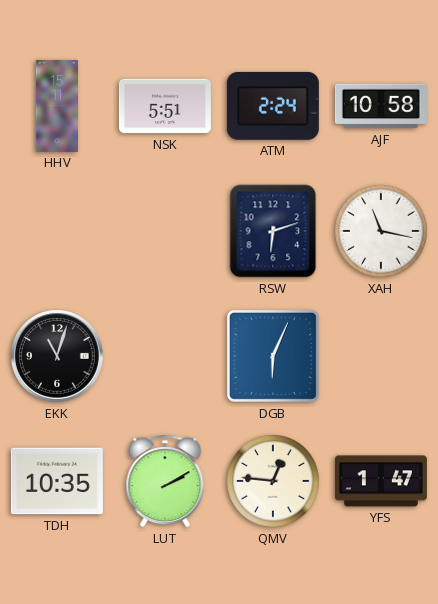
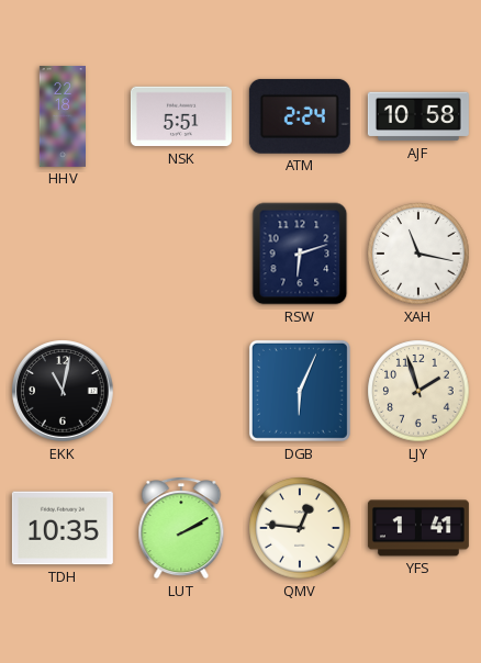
HHV: 15:11 -> 22:18
EKK: 11:03 -> 11:02
LJY: none -> 1:57
YFS: 1:47 -> 1:41
